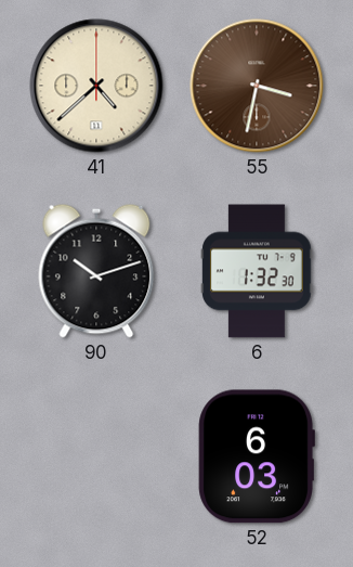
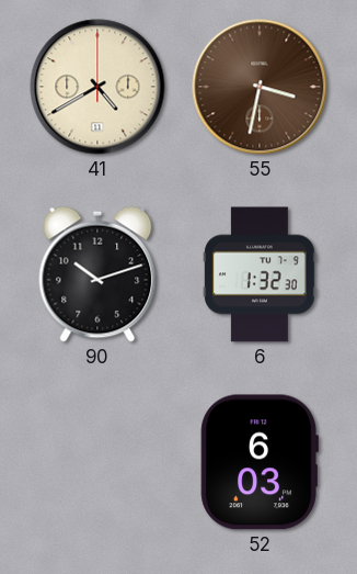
41: 4:38 -> 4:40
